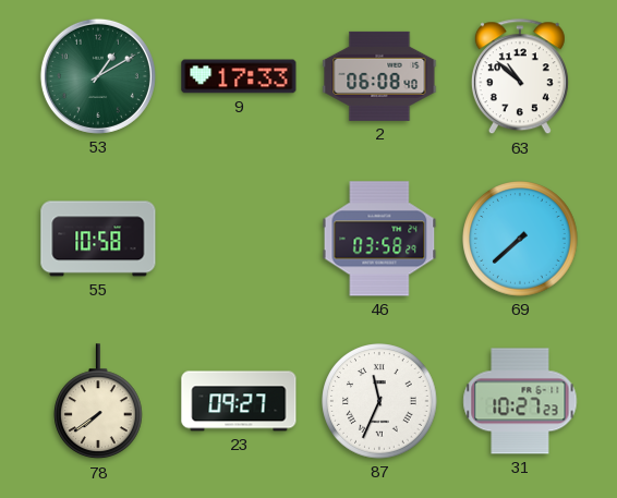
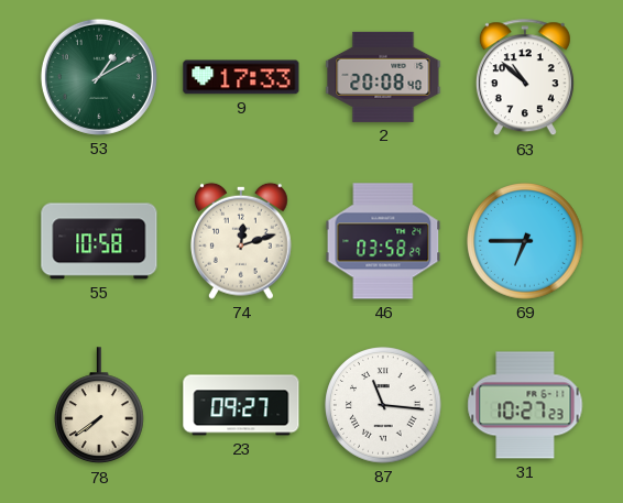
2: 06:08 -> 20:08
74: none -> 12:12
69: 7:38 -> 6:45
87: 11:34 -> 11:16
